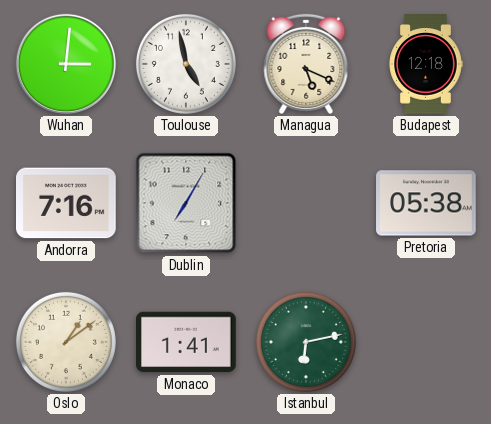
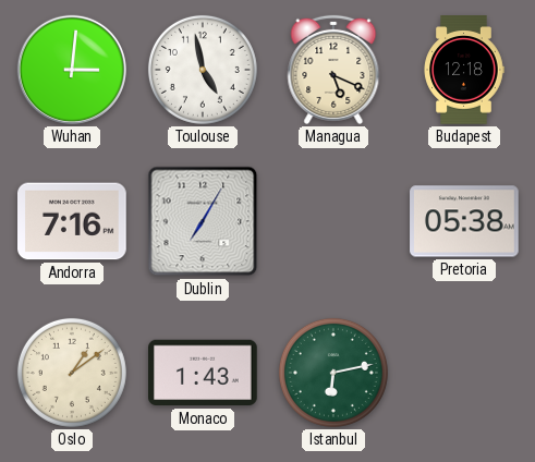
Monaco: 1:41 -> 1:43
